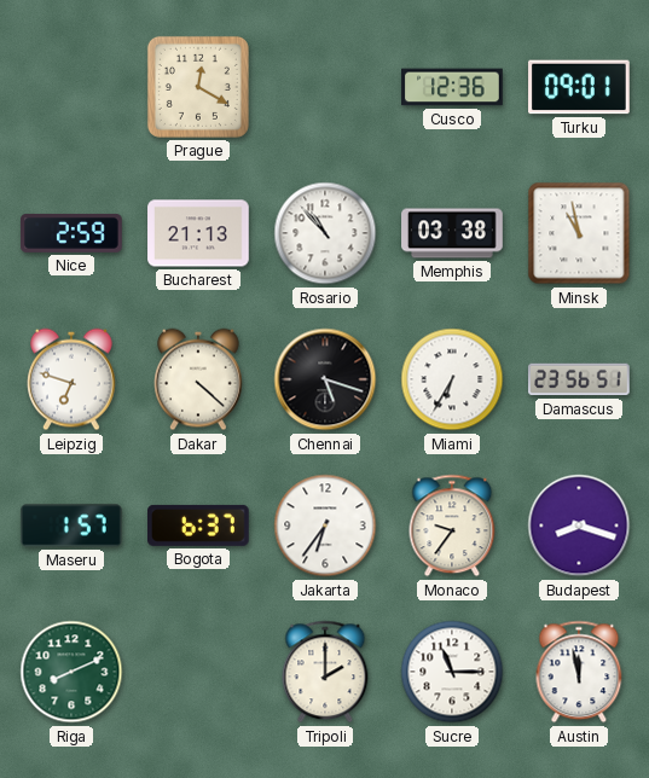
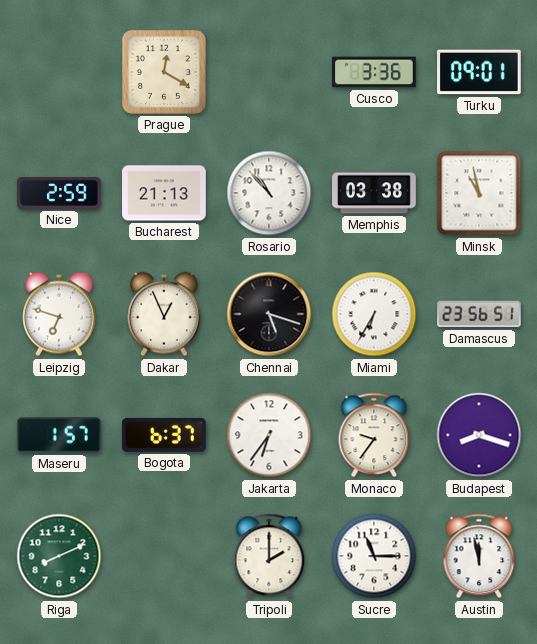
Cusco: 12:36 -> 3:36
Dakar: 4:22 -> 12:56
